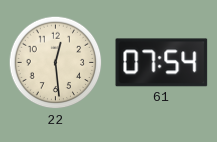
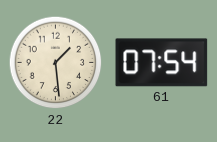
22: 12:29 -> 1:29
